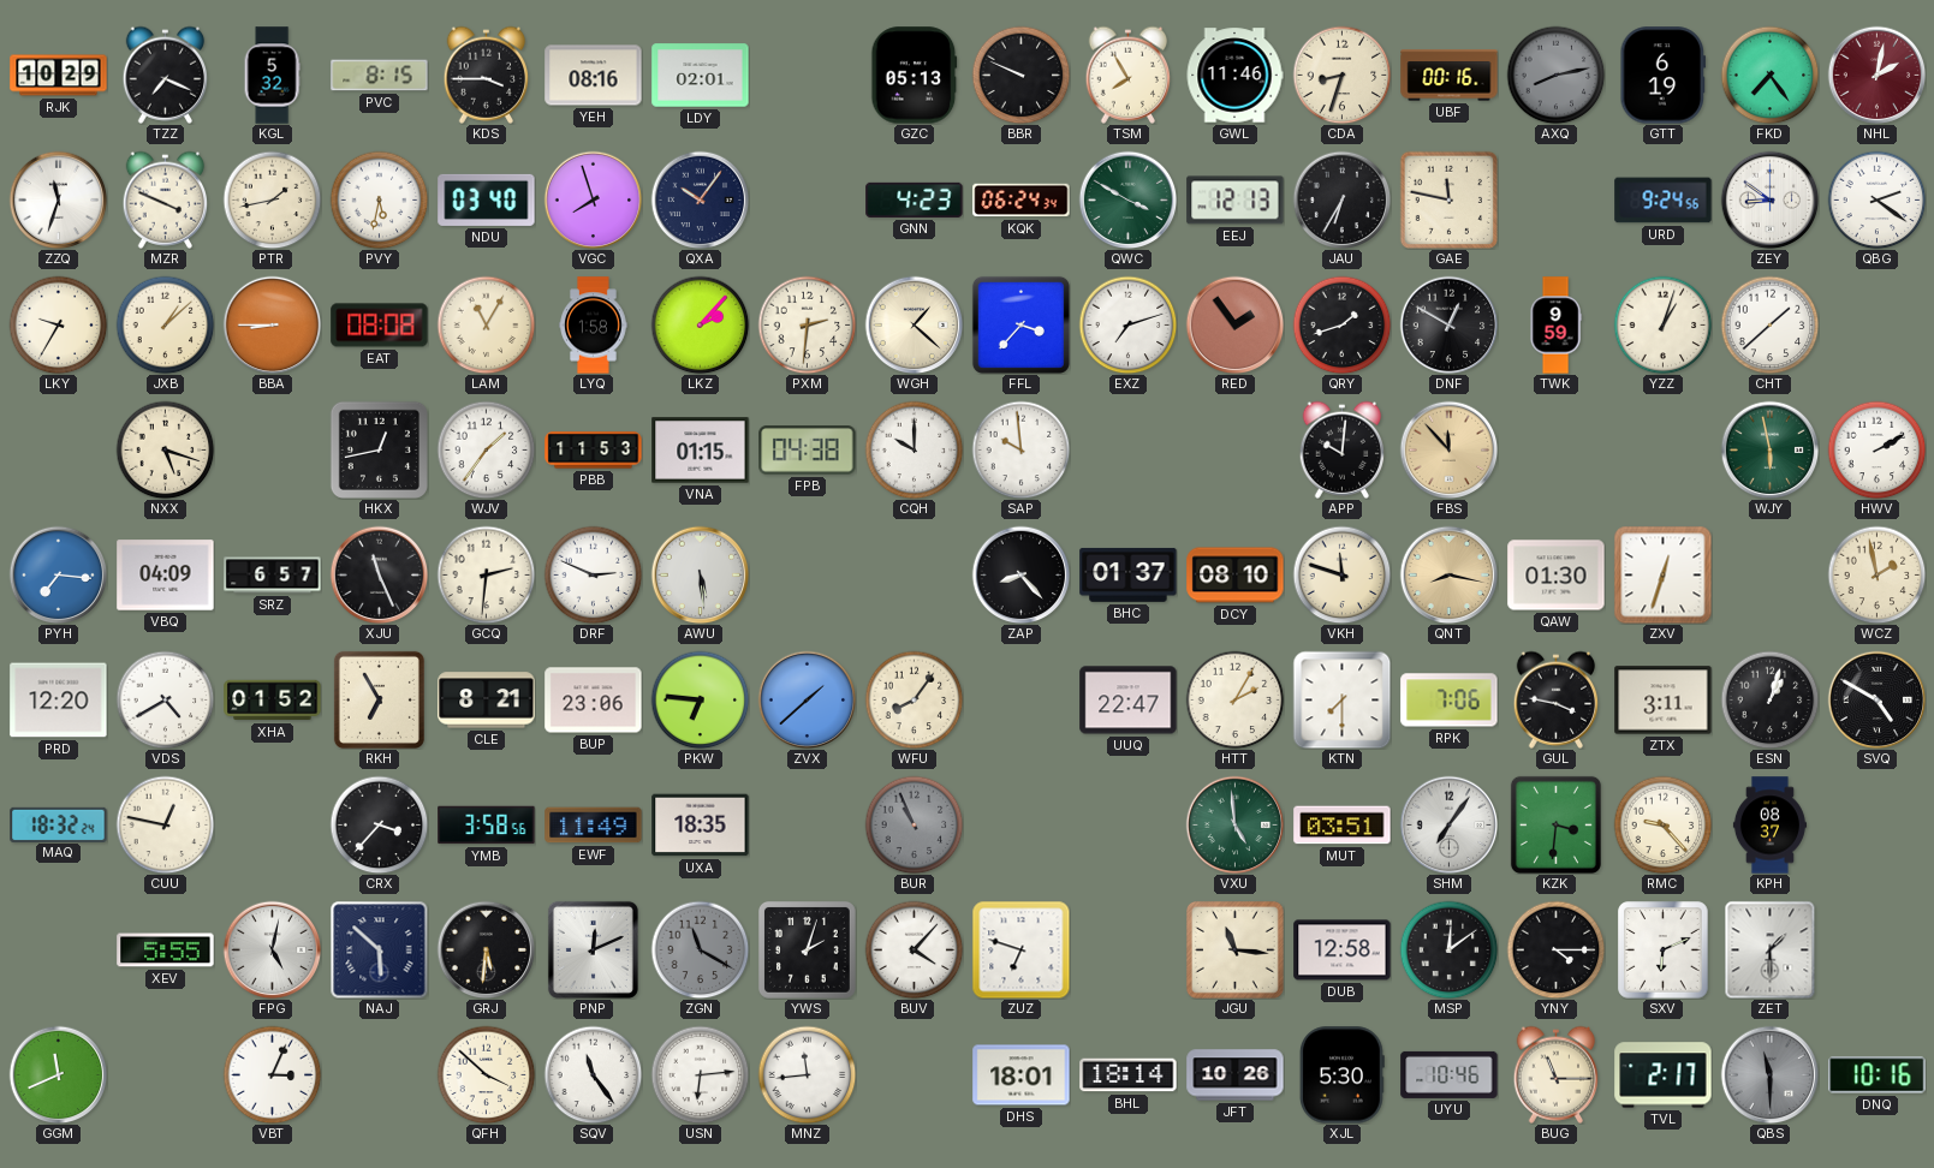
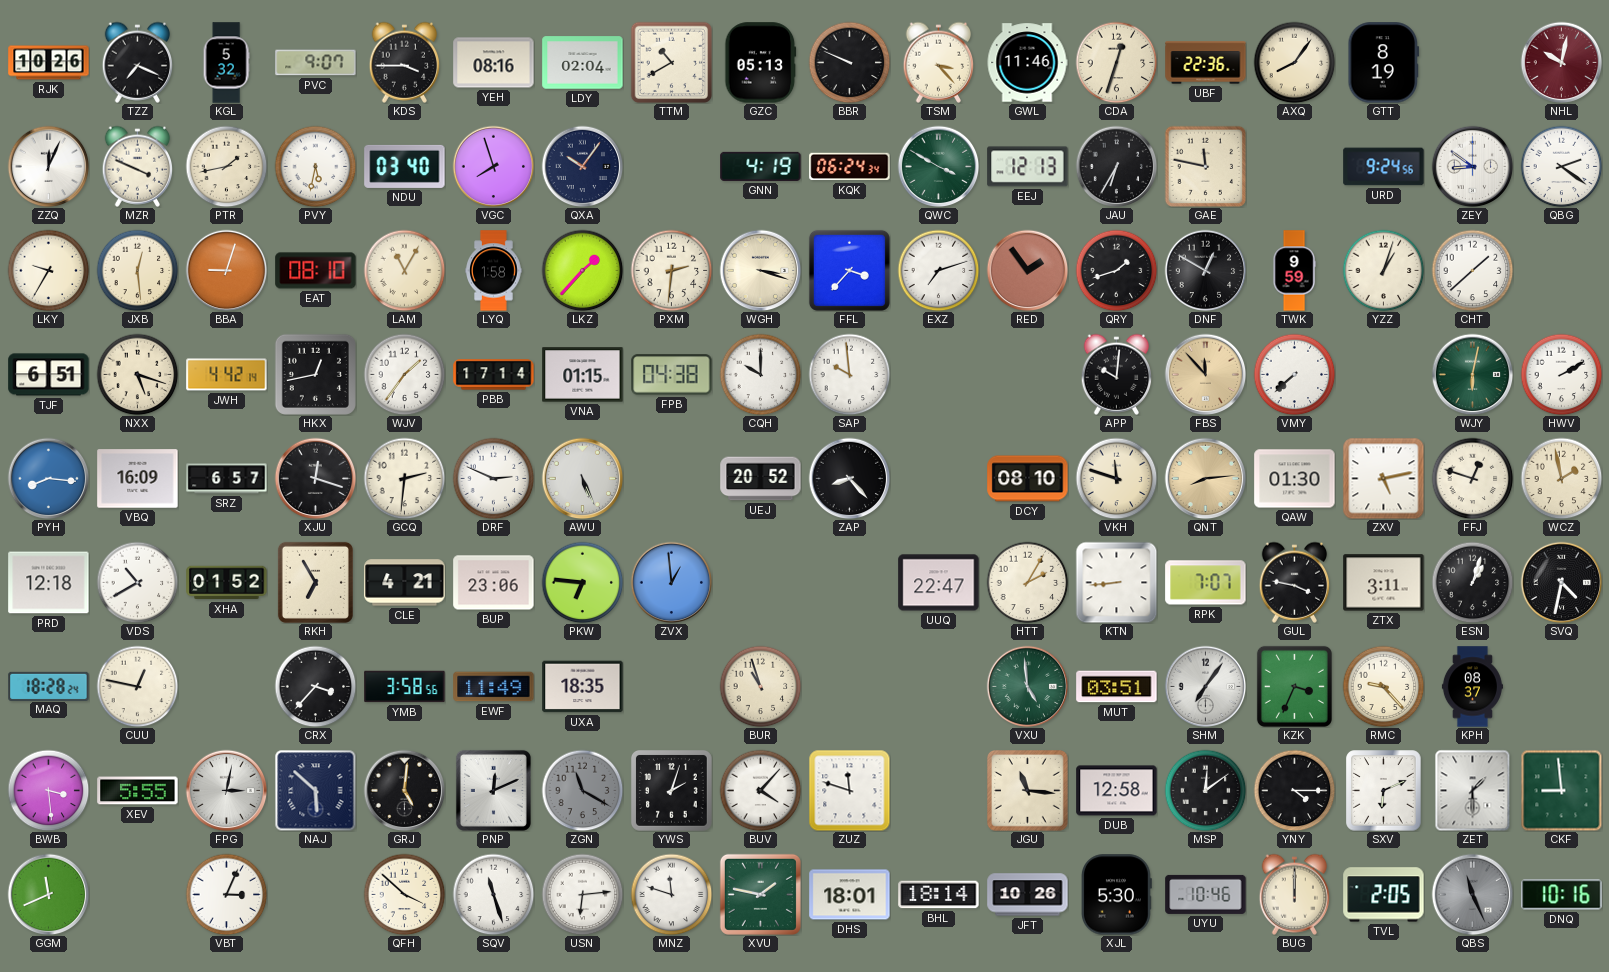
RJK: 10:29 -> 10:26
PVC: 8:15 -> 9:07
LDY: 02:01 -> 02:04
TTM: none -> 10:40
TSM: 7:55 -> 3:23
CDA: 8:33 -> 12:33
UBF: 00:16 -> 22:36
AXQ: 8:13 -> 8:06
AXQ dial: grey -> cream
GTT: 6:19 -> 8:19
FKD: 7:24 -> none
NHL: 2:02 -> 10:02
ZZQ: 11:33 -> 12:04
GNN: 4:23 -> 4:19
JXB: 1:08 -> 12:29
BBA: 8:45 -> 9:03
EAT: 08:08 -> 08:10
LKZ: 2:07 -> 1:37
WGH: 1:22 -> 3:18
TJF: none -> 6:51
JWH: none -> 4:42
PBB: 11:53 -> 17:14
VMY: none -> 7:38
WJY: 5:58 -> 6:02
PYH: 7:16 -> 8:16
VBQ: 04:09 -> 16:09
XJU: 11:26 -> 12:18
AWU: 5:29 -> 5:26
UEJ: none -> 20:52
BHC: 01:37 -> none
QNT: 8:17 -> 8:14
ZXV: 12:33 -> 5:13
FFJ: none -> 12:48
PRD: 12:20 -> 12:18
VDS: 4:40 -> 10:40
CLE: 8:21 -> 4:21
ZVX: 1:38 -> 12:59
WFU: 8:06 -> none
KTN: 7:30 -> 8:44
RPK: 7:06 -> 7:07
SVQ: 4:50 -> 4:32
MAQ: 18:32 -> 18:28
BUR: 10:56 -> 10:57
BUR dial: grey -> cream
KZK: 3:31 -> 3:34
BWB: none -> 3:29
FPG: 5:02 -> 3:02
GRJ: 5:31 -> 5:01
ZUZ: 6:48 -> 11:48
CKF: none -> 8:59
SQV: 11:24 -> 11:27
MNZ: 11:44 -> 11:48
XVU: none -> 1:47
BUG: 11:15 -> 12:00
TVL: 2:17 -> 2:05
QBS: 11:30 -> 11:26
